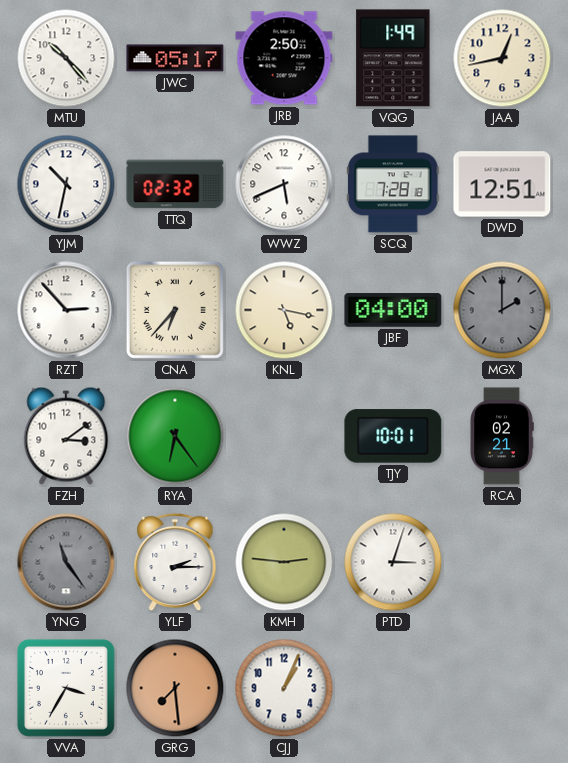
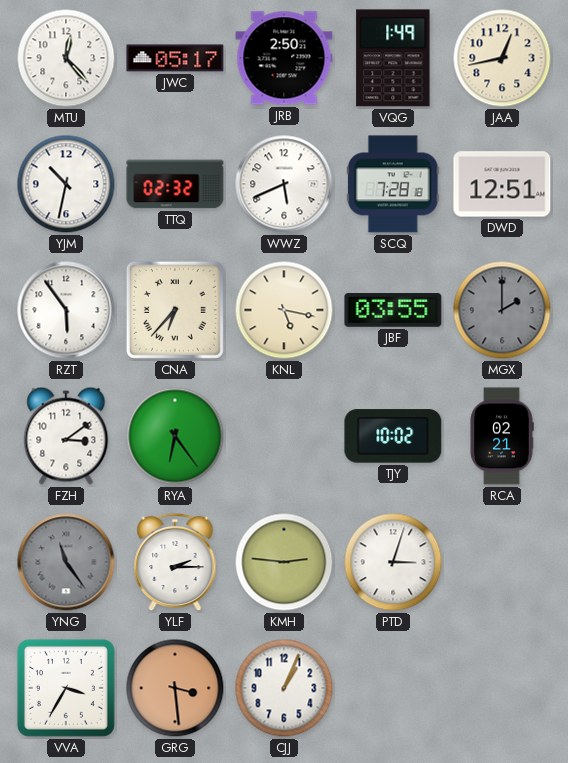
MTU: 10:23 -> 12:23
RZT: 2:53 -> 5:54
JBF: 04:00 -> 03:55
TJY: 10:01 -> 10:02
GRG: 7:29 -> 3:29
